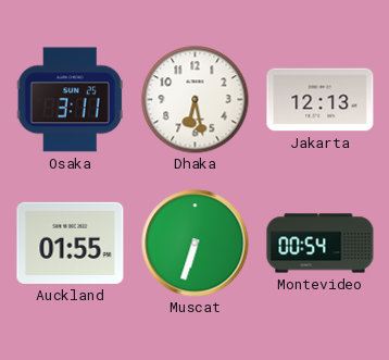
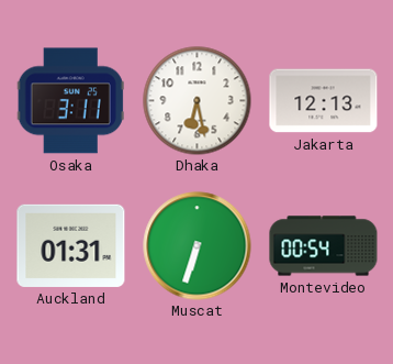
Auckland: 01:55 -> 01:31
